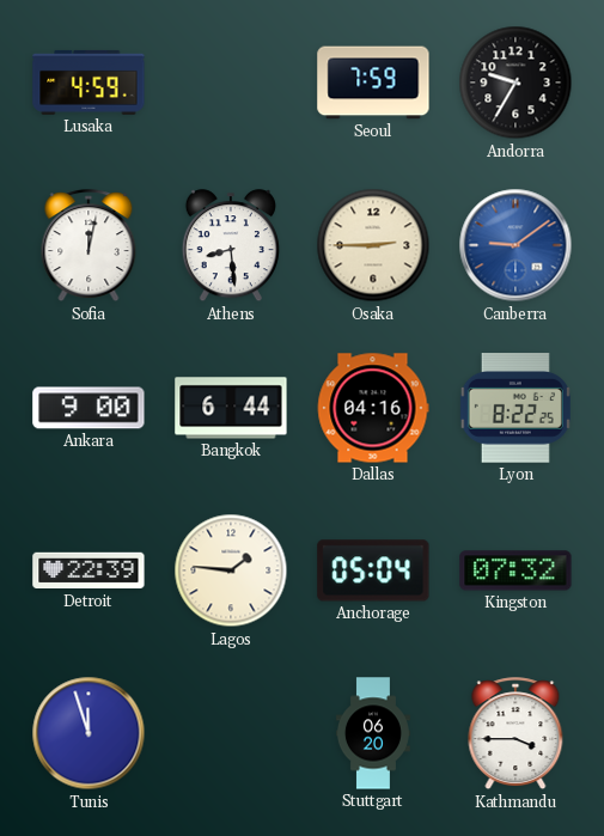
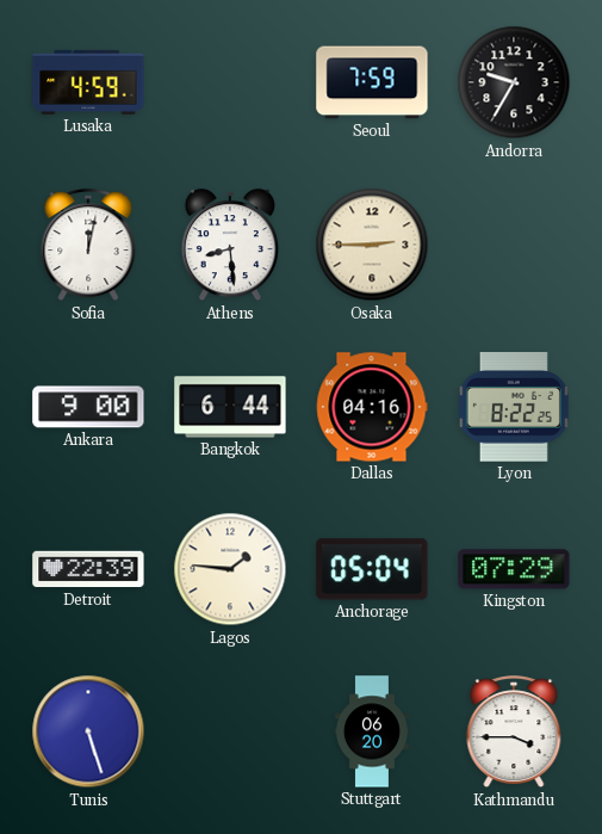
Canberra: 9:09 -> none
Kingston: 07:32 -> 07:29
Tunis: 11:57 -> 5:27
